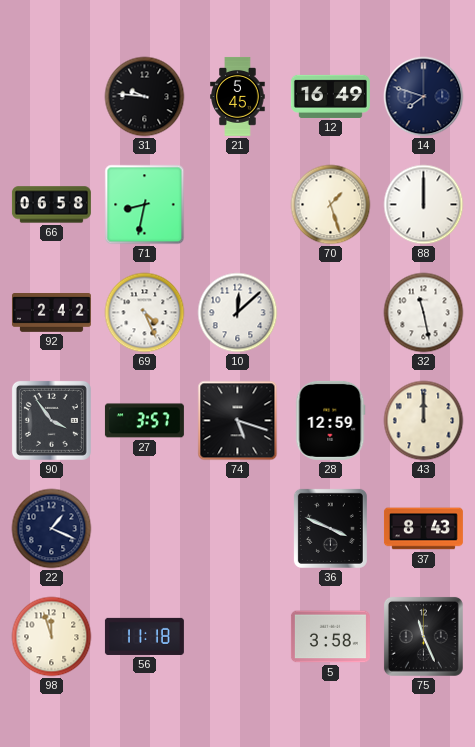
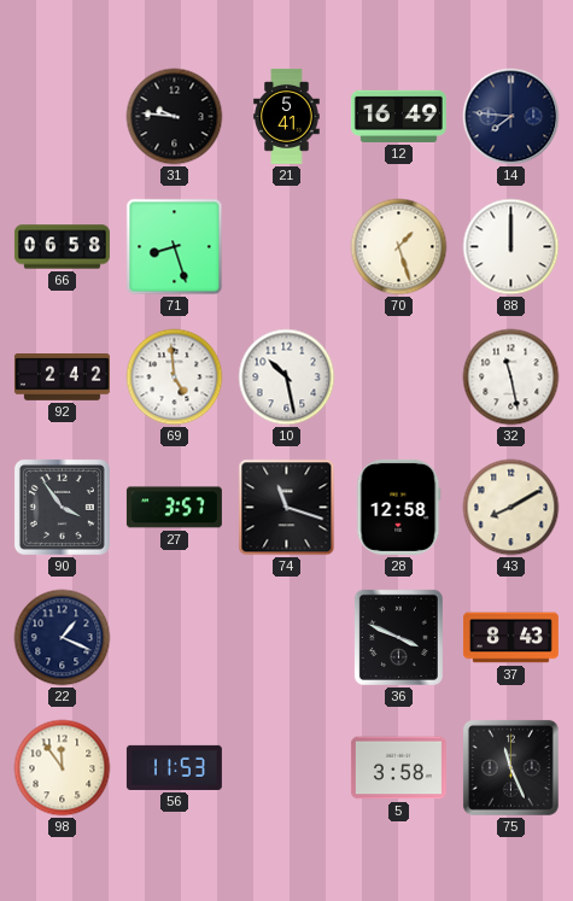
21: 5:45 -> 5:41
14: 7:48 -> 7:46
71: 8:32 -> 8:27
69: 4:26 -> 4:59
10: 12:08 -> 10:28
74: 5:18 -> 11:18
28: 12:59 -> 12:58
43: 12:00 -> 8:10
98: 11:57 -> 11:54
56: 11:18 -> 11:53
